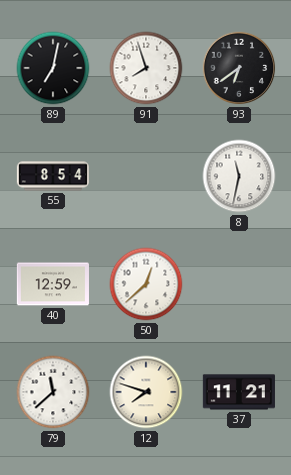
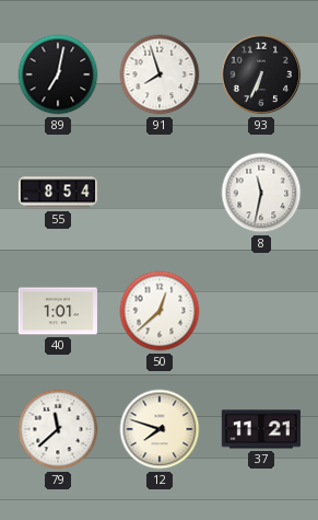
93: 6:39 -> 6:34
40: 12:59 -> 1:01
